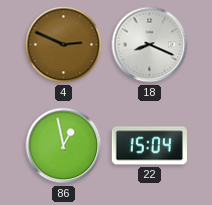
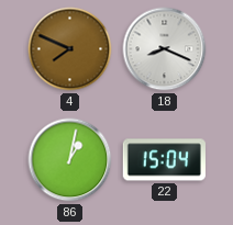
4: 2:49 -> 7:49
86: 12:58 -> 1:02
